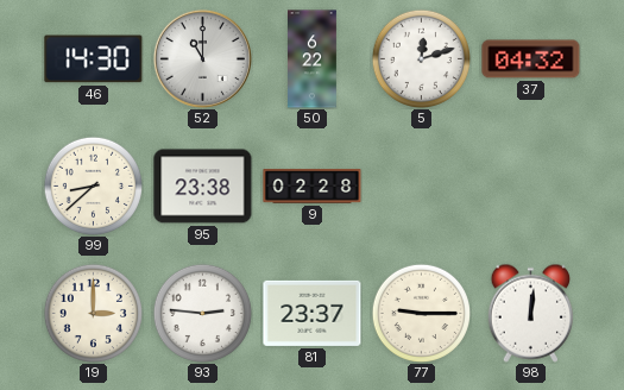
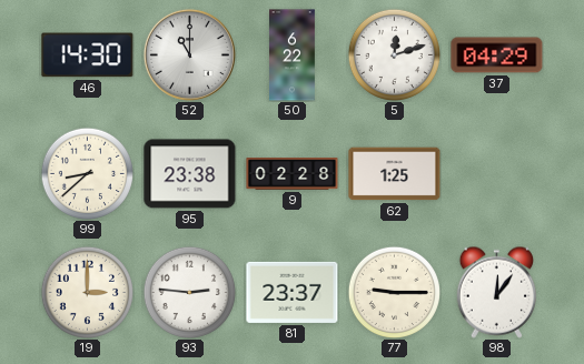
37: 04:32 -> 04:29
62: none -> 1:25
98: 12:01 -> 12:06
